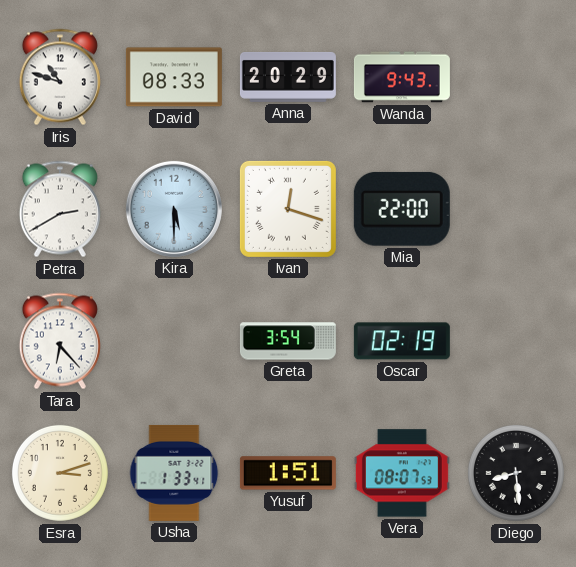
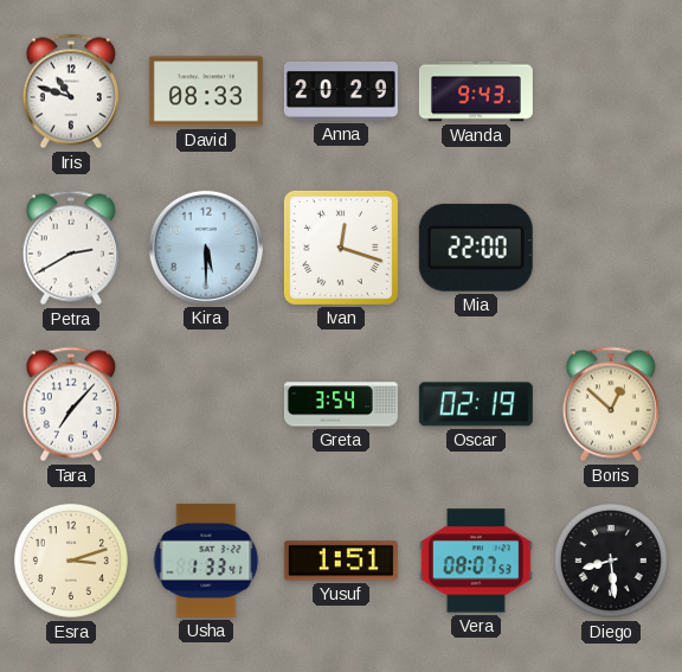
Tara: 6:23 -> 7:07
Boris: none -> 12:52
